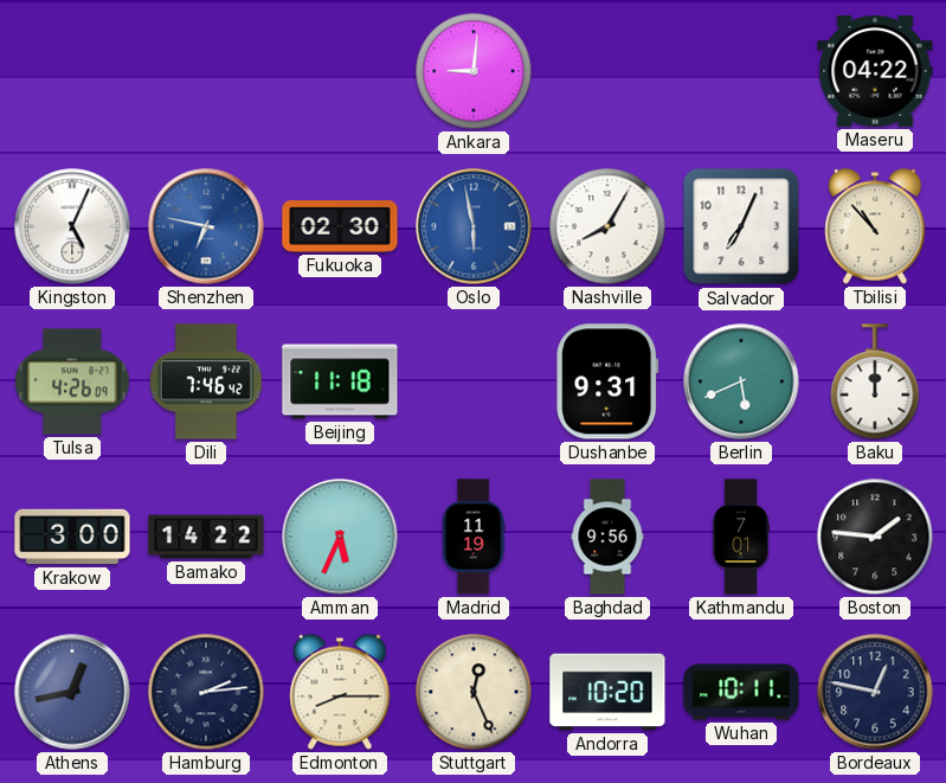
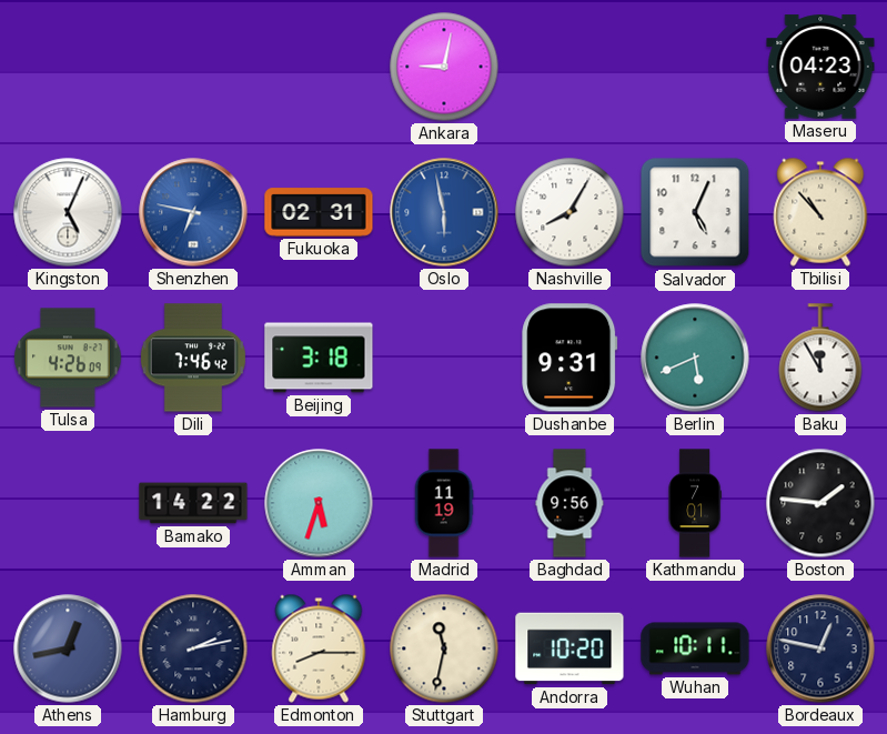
Ankara: 9:01 -> 9:02
Maseru: 04:22 -> 04:23
Fukuoka: 02:30 -> 02:31
Salvador: 7:04 -> 5:04
Beijing: 11:18 -> 3:18
Baku: 12:00 -> 11:55
Krakow: 3:00 -> none
Amman: 5:34 -> 5:33
Hamburg: 2:14 -> 2:13
Stuttgart: 12:26 -> 11:32
